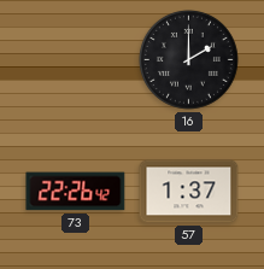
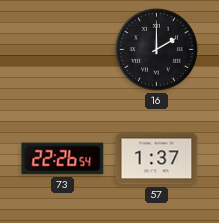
73: 22:26:42 -> 22:26:54
